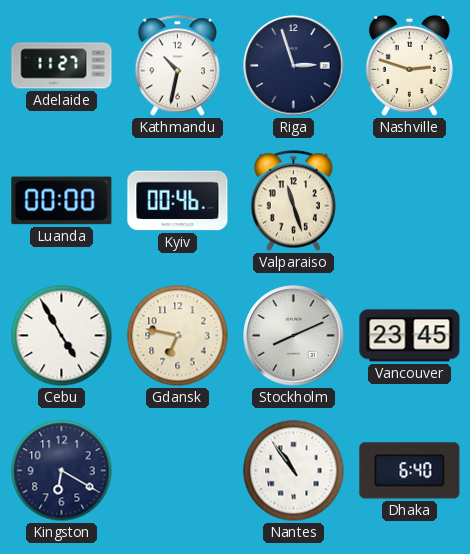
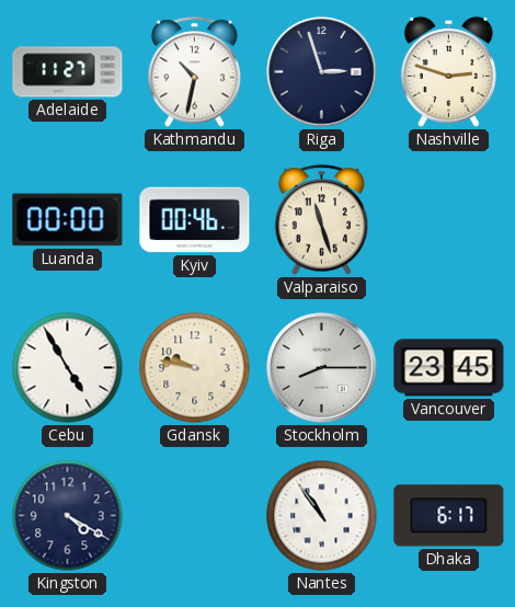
Gdansk: 6:47 -> 9:47
Stockholm: 8:11 -> 8:15
Kingston: 6:20 -> 4:20
Dhaka: 6:40 -> 6:17
